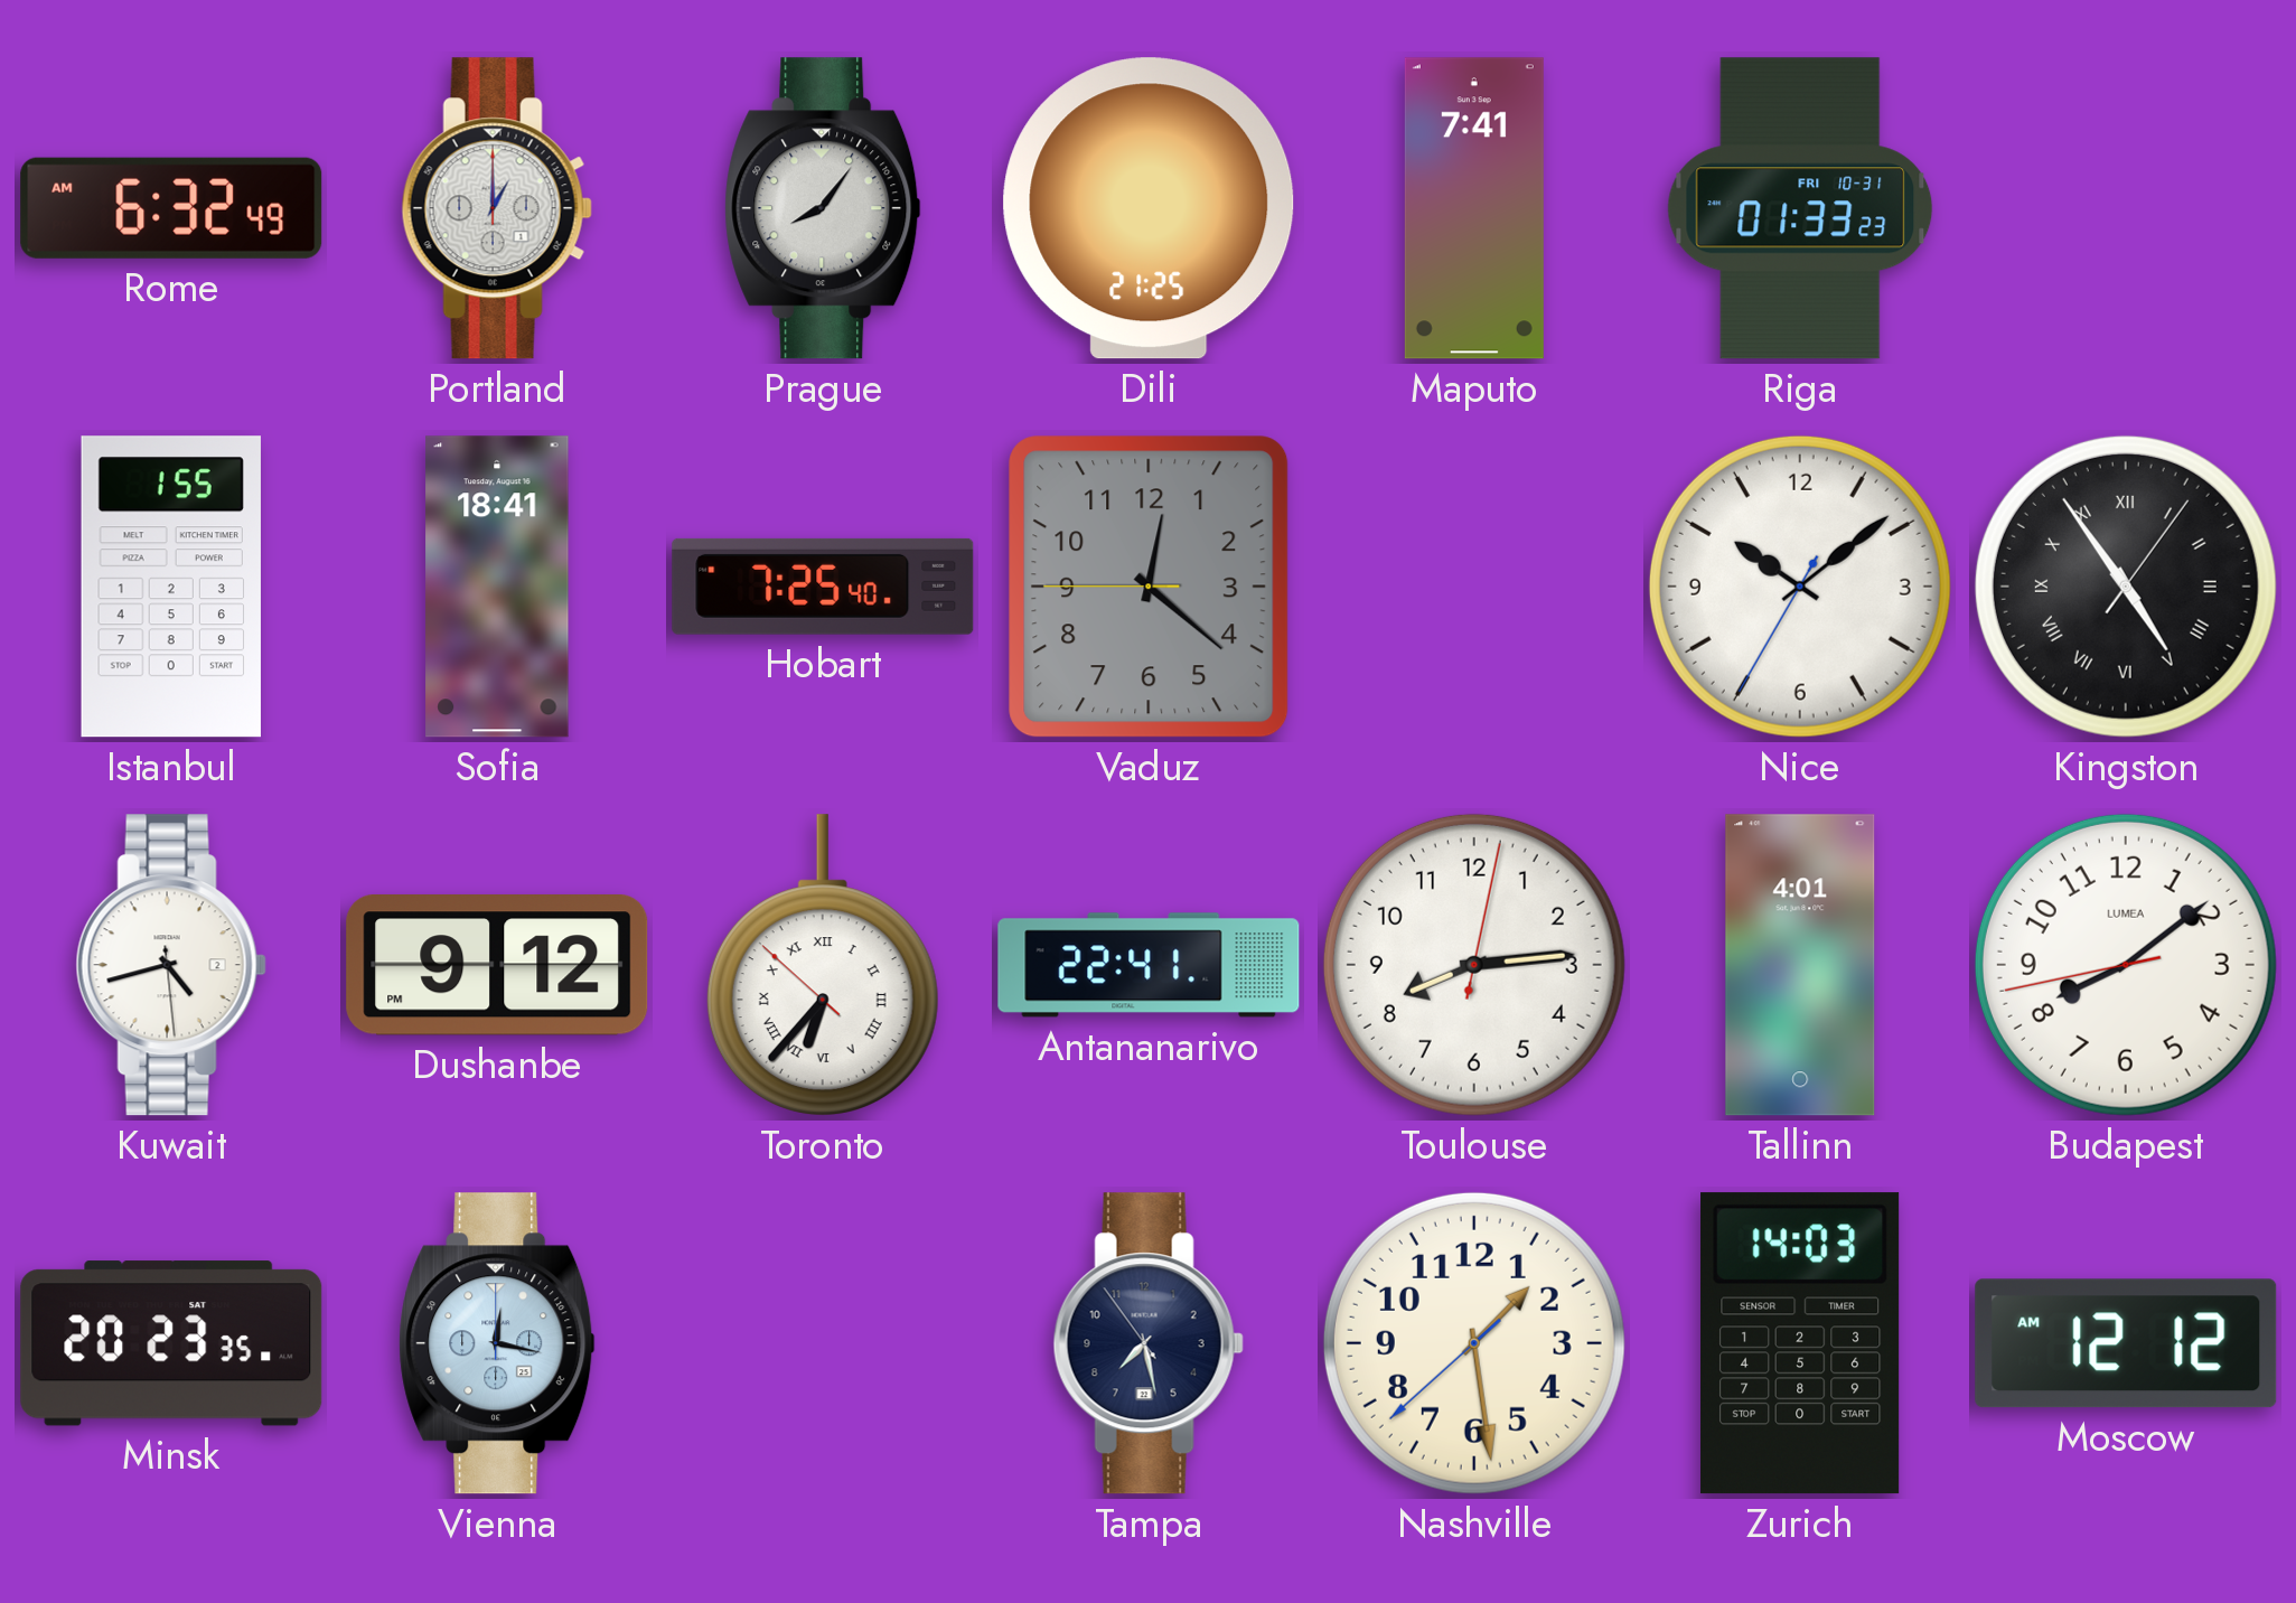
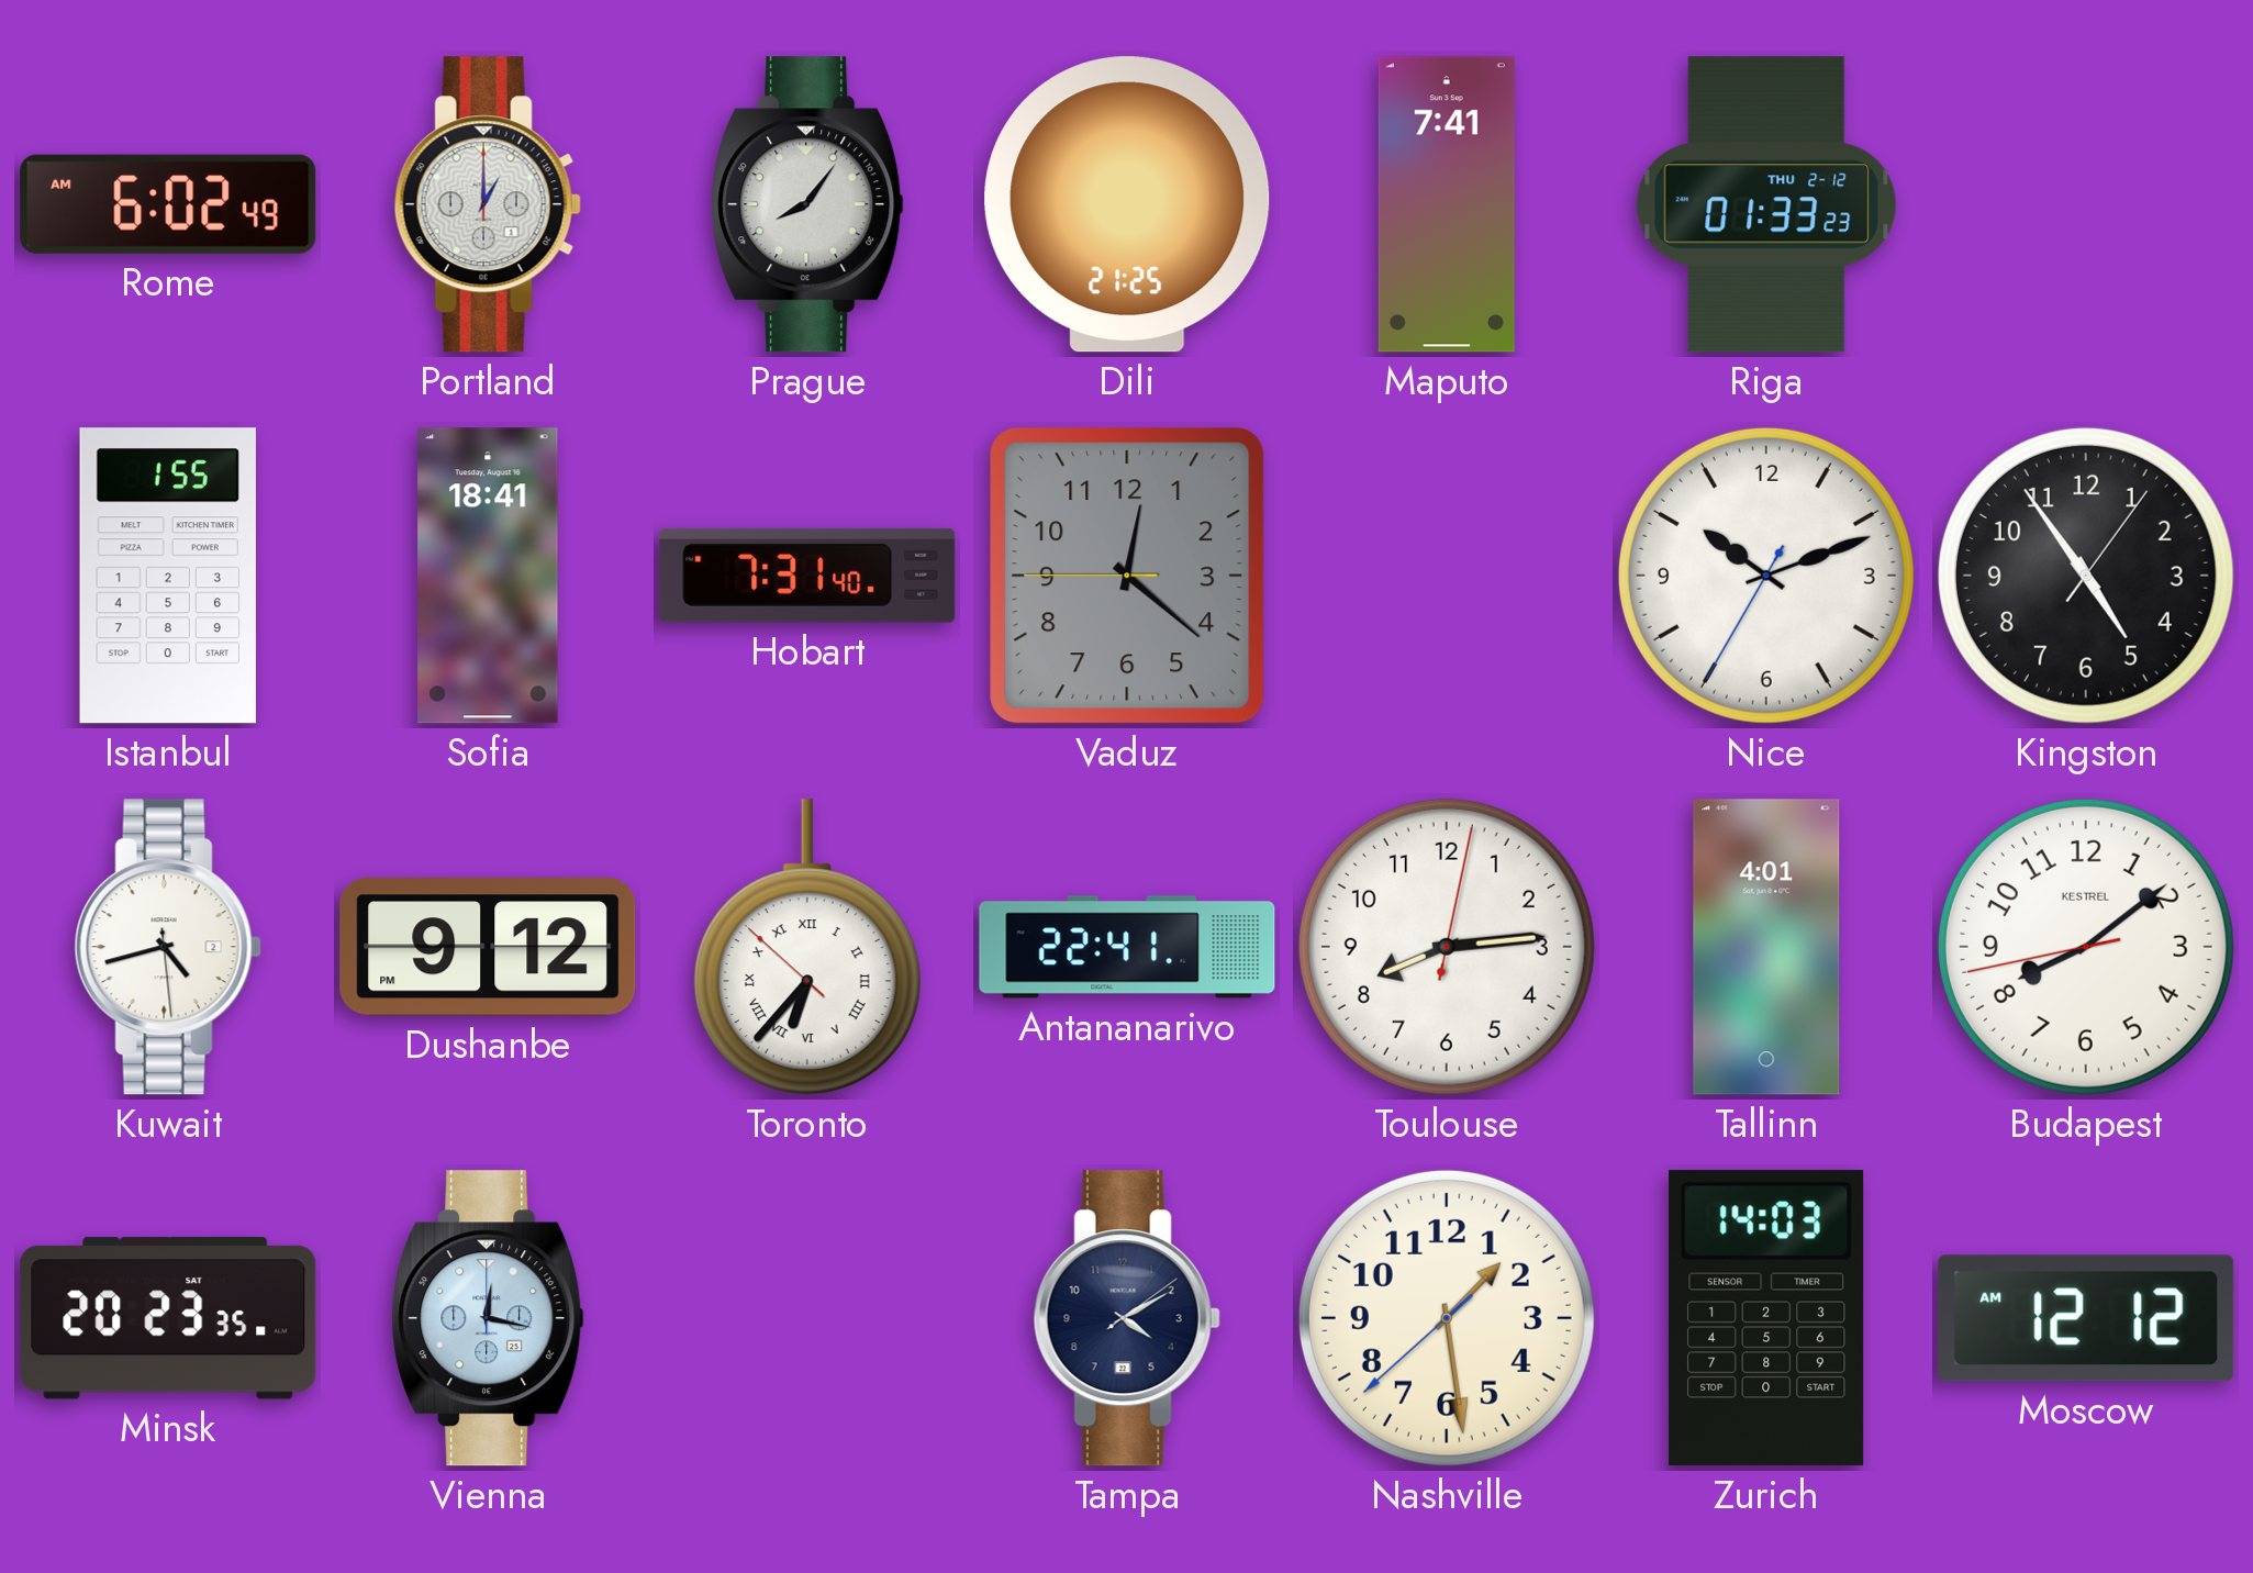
Rome: 6:32 -> 6:02
Riga date: FRI 10-31 -> THU 2-12
Hobart: 7:25 -> 7:31
Nice: 10:08 -> 10:11
Kingston numerals: Roman -> Arabic
Budapest brand: LUMEA -> KESTREL
Tampa: 7:27 -> 4:10
